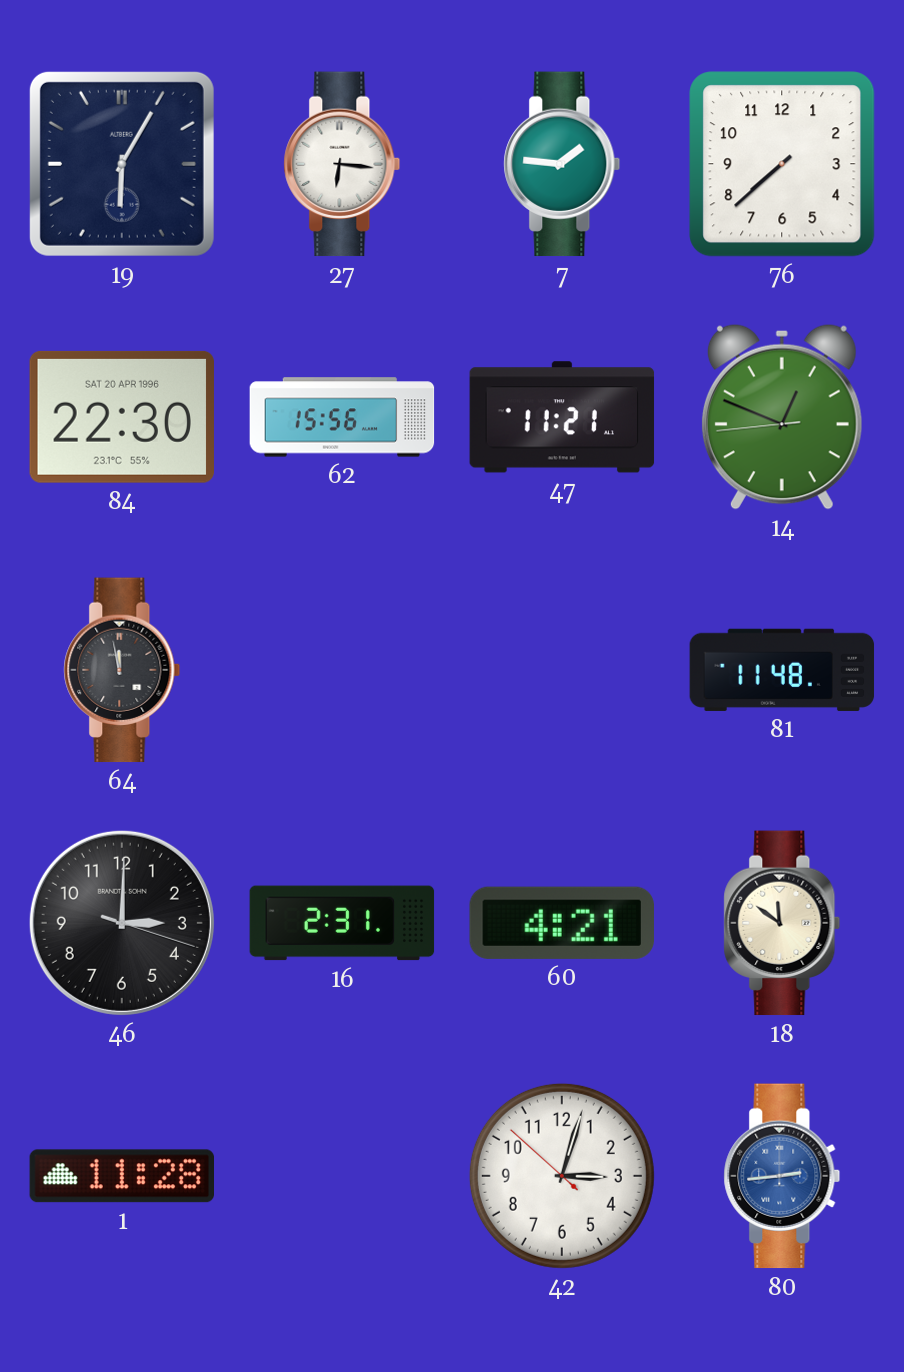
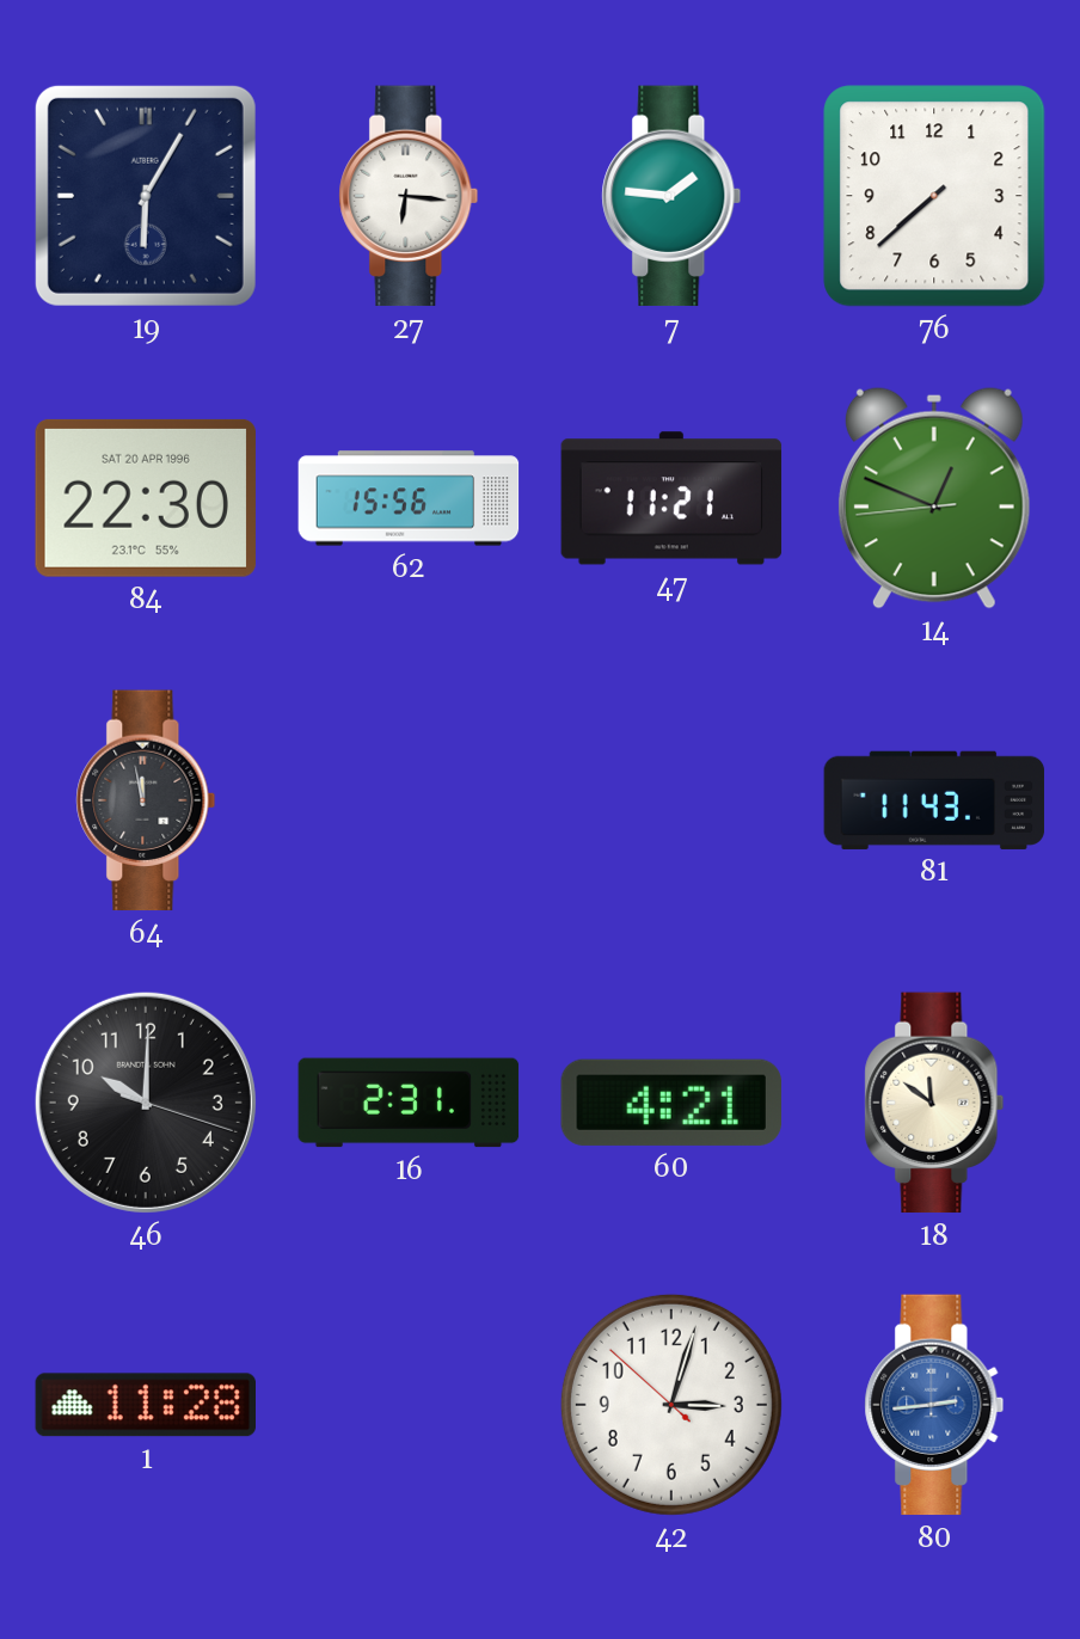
81: 11:48 -> 11:43
46: 3:00 -> 10:00
